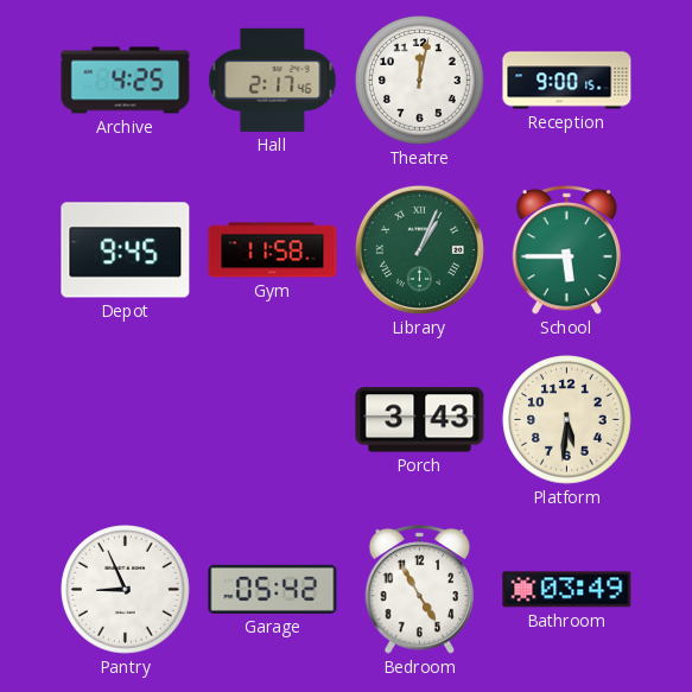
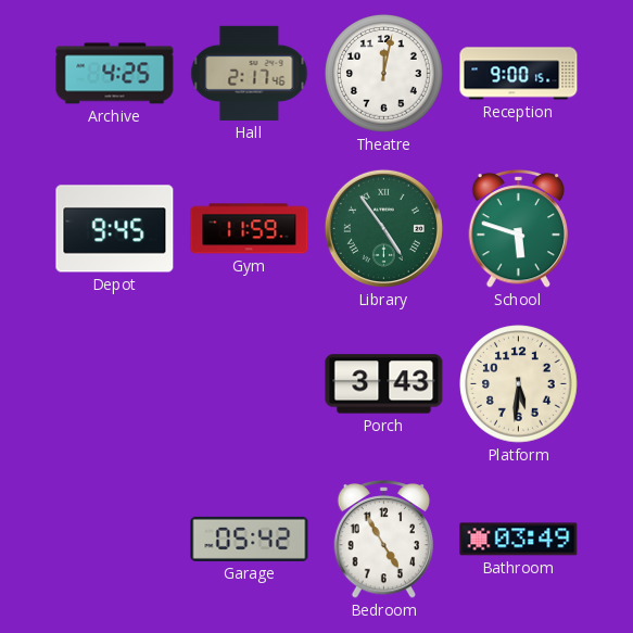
Gym: 11:58 -> 11:59
Library: 1:04 -> 4:54
School: 5:45 -> 5:48
Pantry: 8:56 -> none
